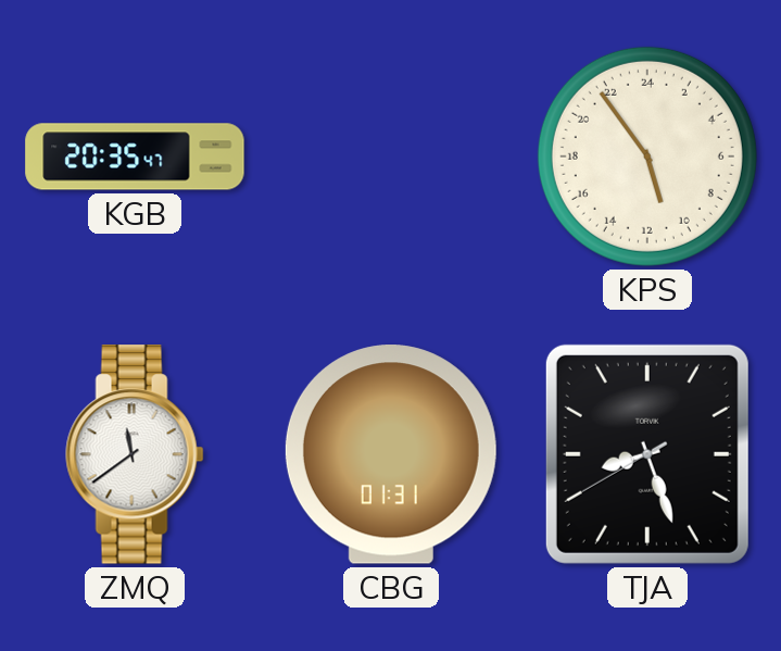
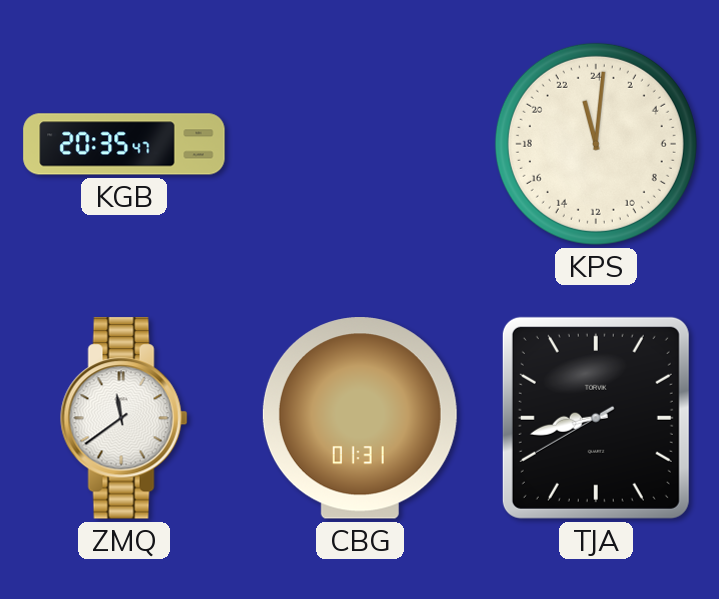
KPS: 10:54 -> 23:01
TJA: 8:26 -> 8:42
